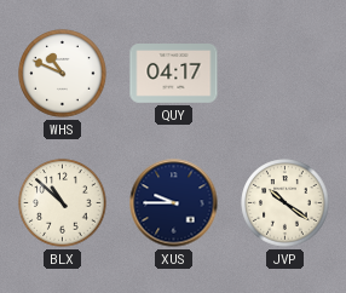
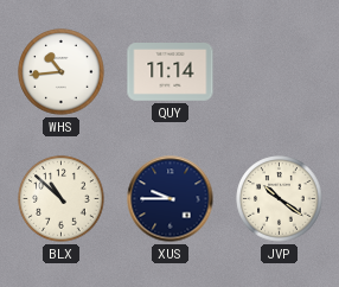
WHS: 10:49 -> 10:44
QUY: 04:17 -> 11:14
